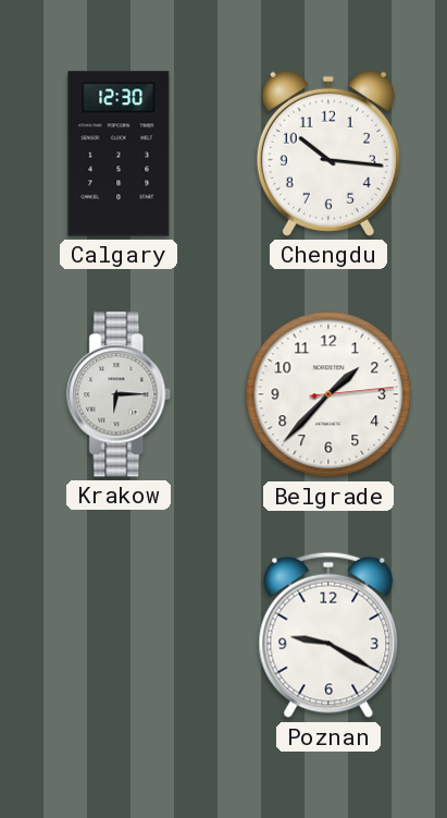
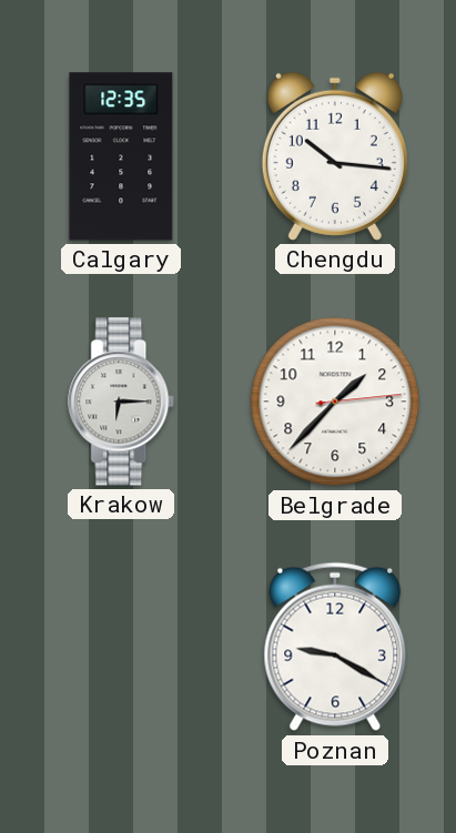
Calgary: 12:30 -> 12:35
